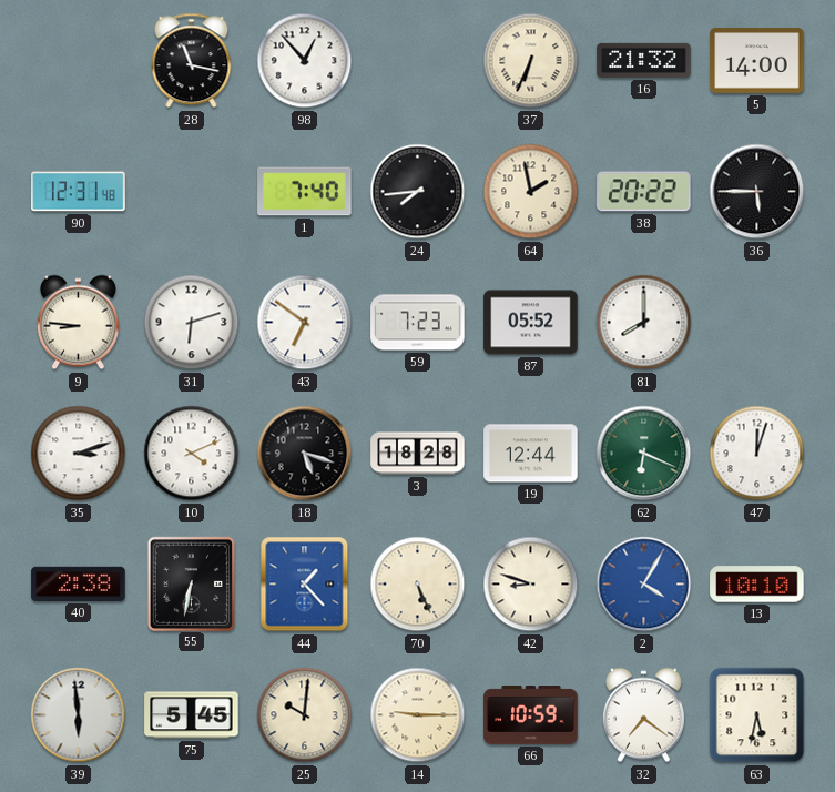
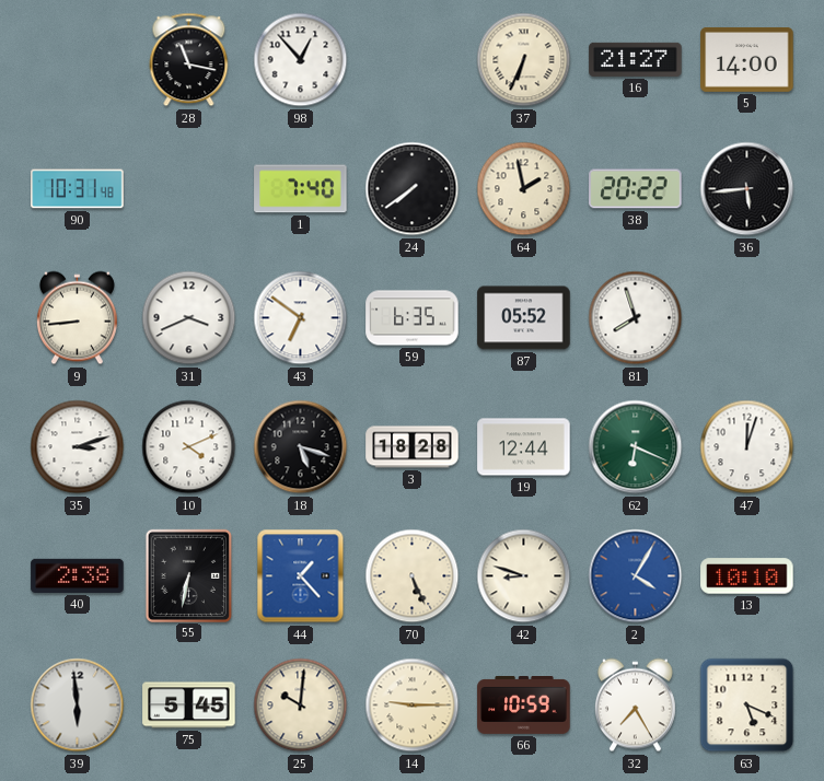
16: 21:32 -> 21:27
90: 12:31 -> 10:31
24: 7:44 -> 7:39
36: 5:45 -> 5:44
9: 8:46 -> 8:44
31: 6:12 -> 3:41
59: 7:23 -> 6:35
81: 8:00 -> 7:57
32: 7:21 -> 7:25
63: 5:32 -> 5:19
